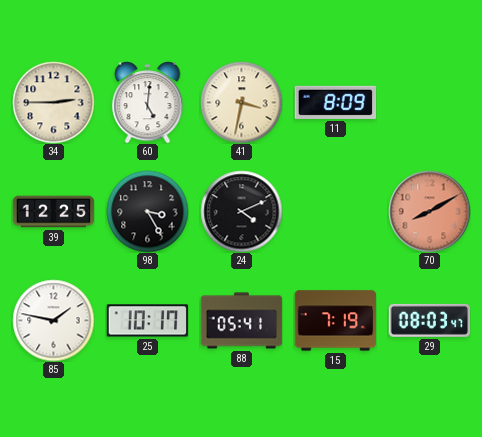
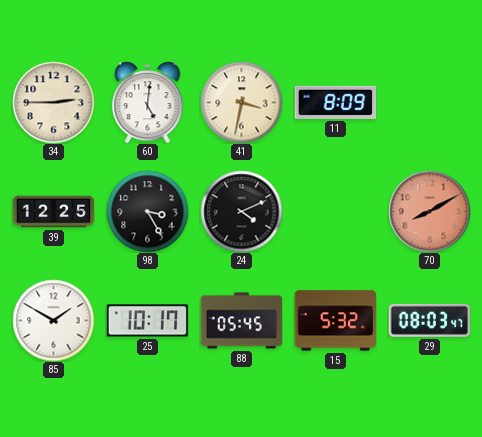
85: 1:47 -> 1:50
88: 05:41 -> 05:45
15: 7:19 -> 5:32
